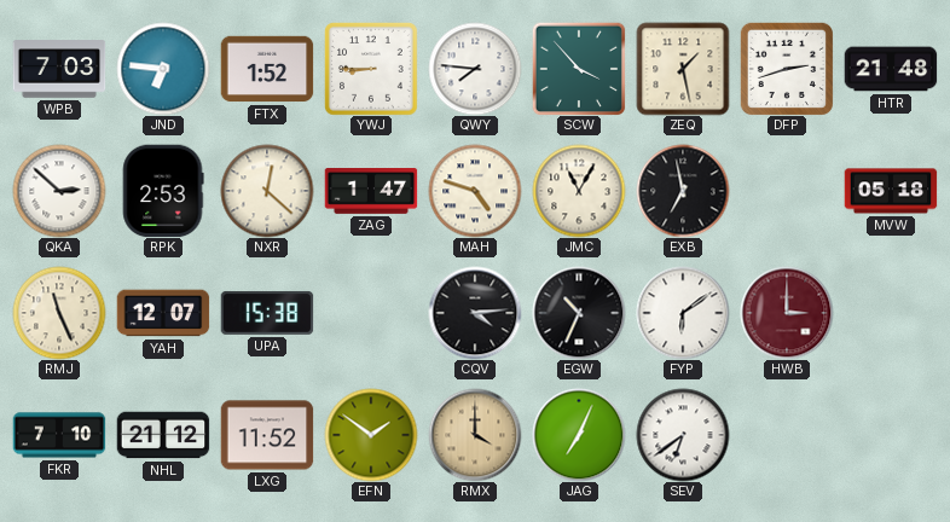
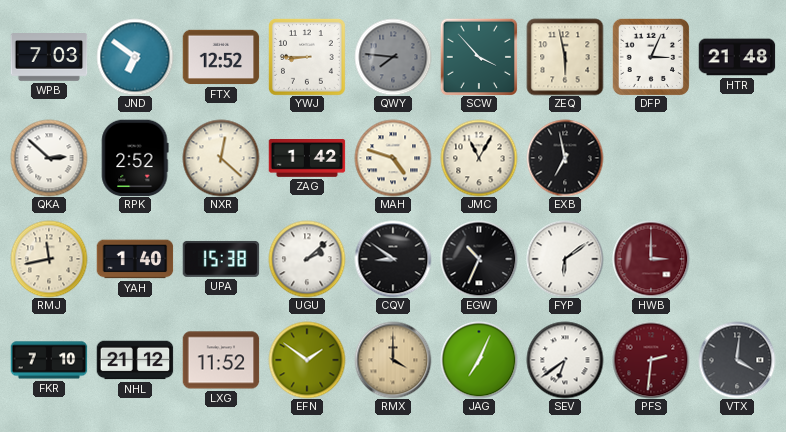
JND: 6:46 -> 6:51
FTX: 1:52 -> 12:52
QWY dial: white -> grey
ZEQ: 1:28 -> 5:58
DFP: 2:42 -> 3:04
RPK: 2:53 -> 2:52
ZAG: 1:47 -> 1:42
MVW: 05:18 -> none
RMJ: 11:26 -> 11:43
YAH: 12:07 -> 1:40
UGU: none -> 2:08
CQV: 4:14 -> 8:51
PFS: none -> 2:31
VTX: none -> 4:01
